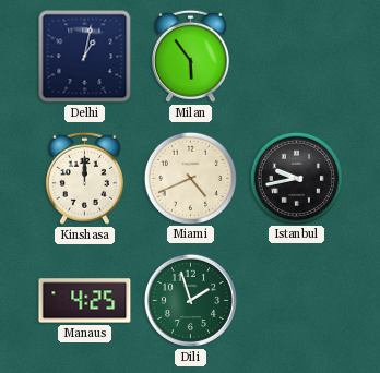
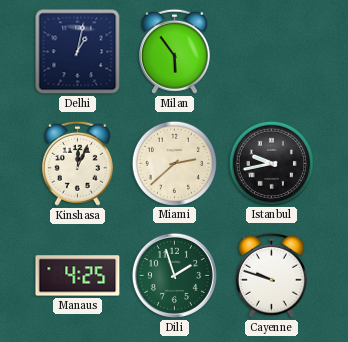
Kinshasa: 12:00 -> 12:04
Miami: 4:41 -> 2:38
Cayenne: none -> 9:48
